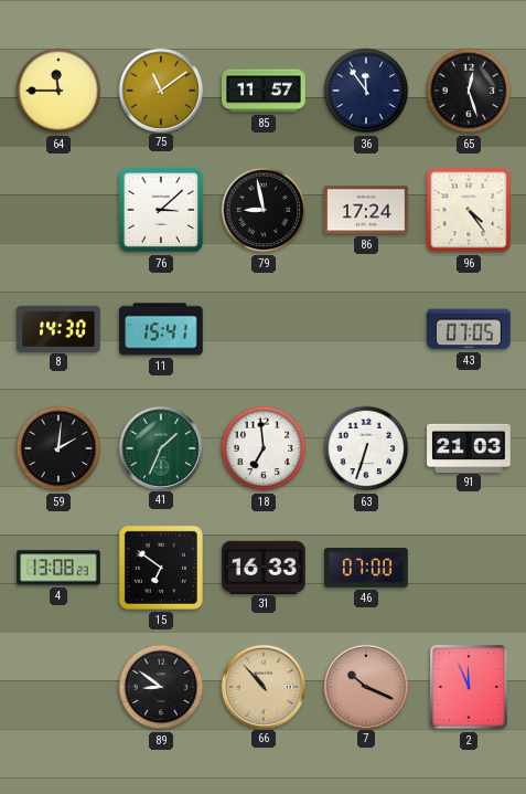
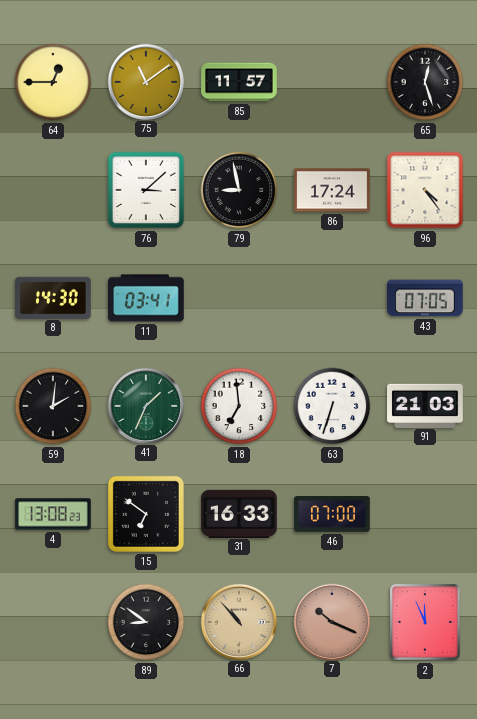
64: 11:45 -> 12:45
36: 11:54 -> none
11: 15:41 -> 03:41
